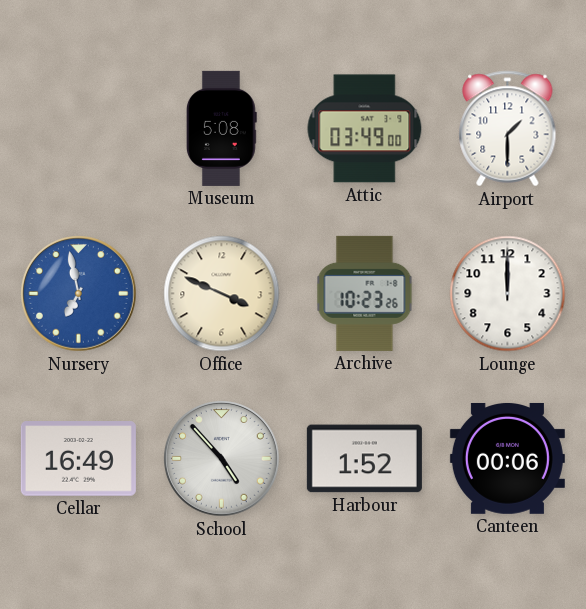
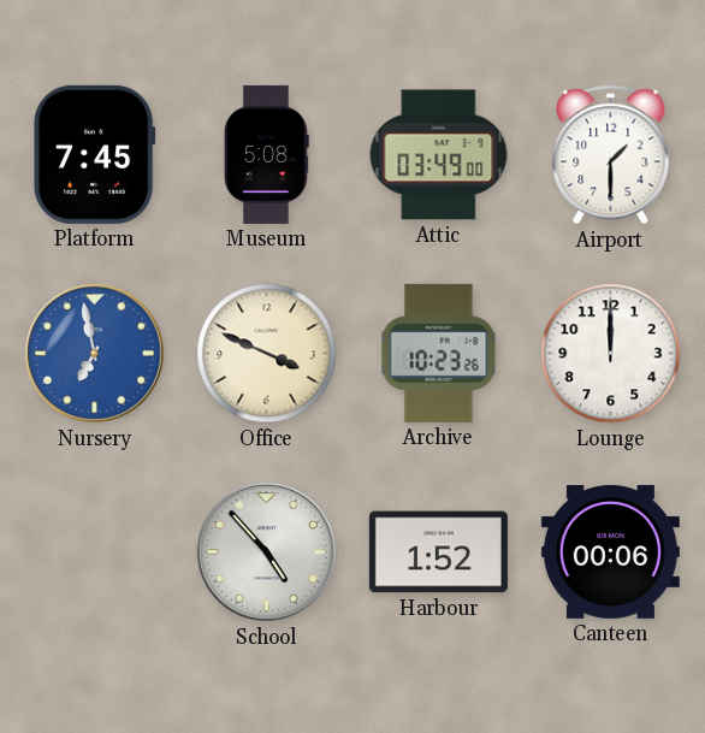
Platform: none -> 7:45
Cellar: 16:49 -> none
